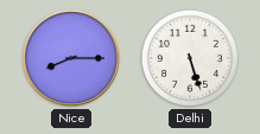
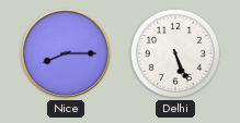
Delhi: 5:27 -> 5:26
